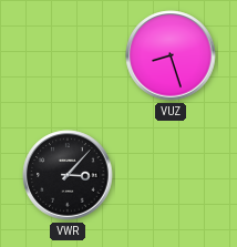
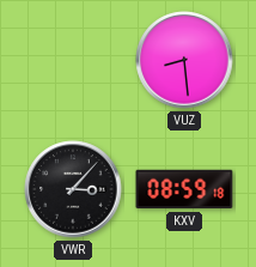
VUZ: 8:27 -> 8:29
KXV: none -> 08:59
